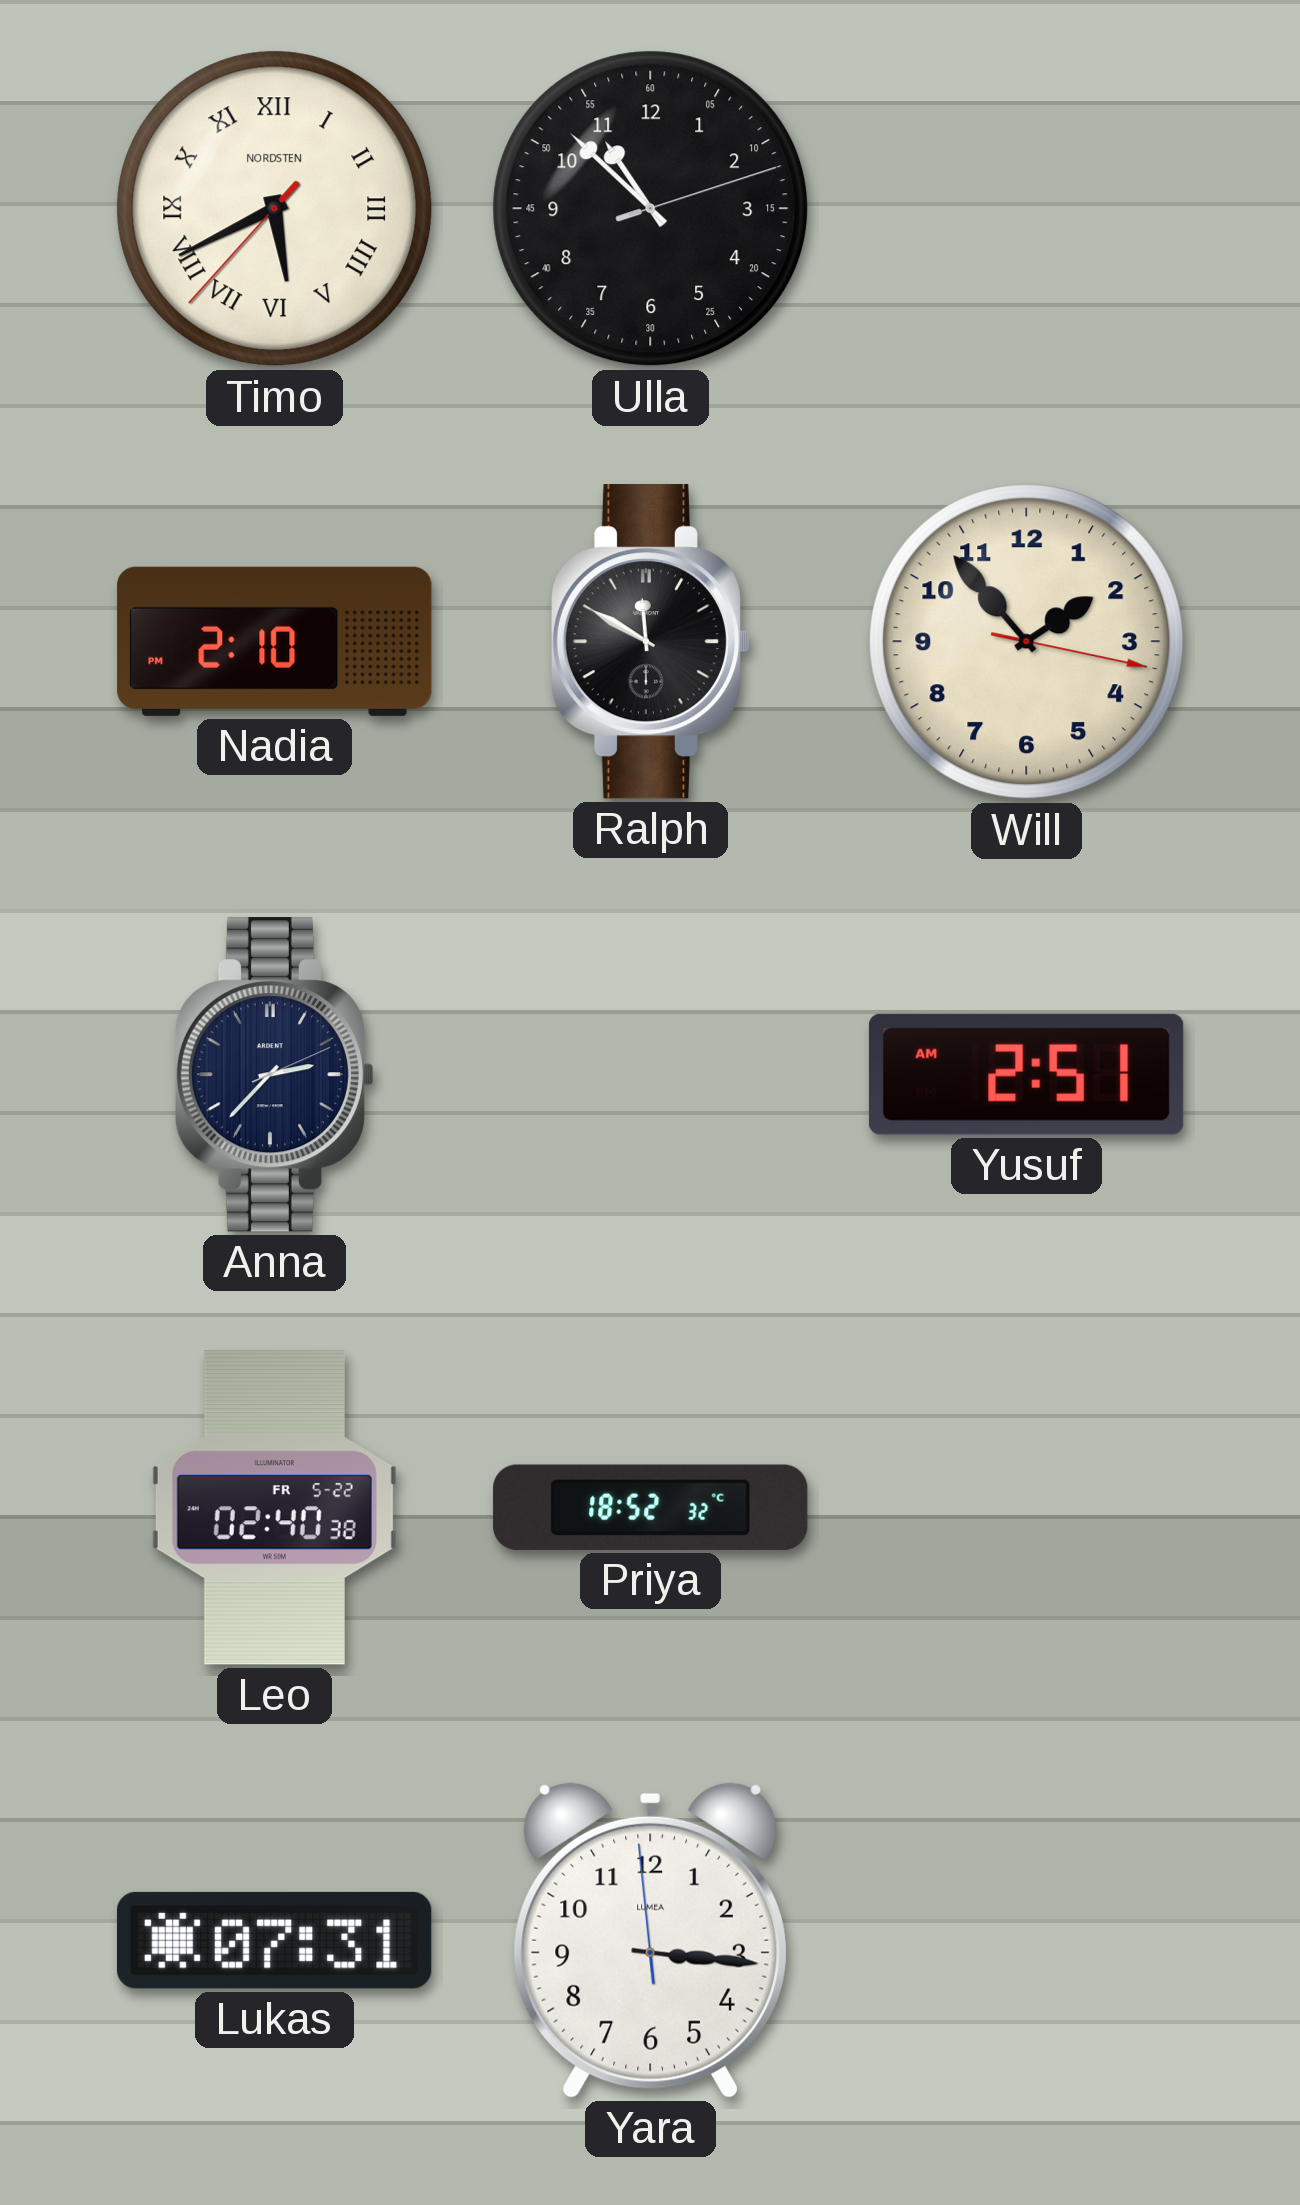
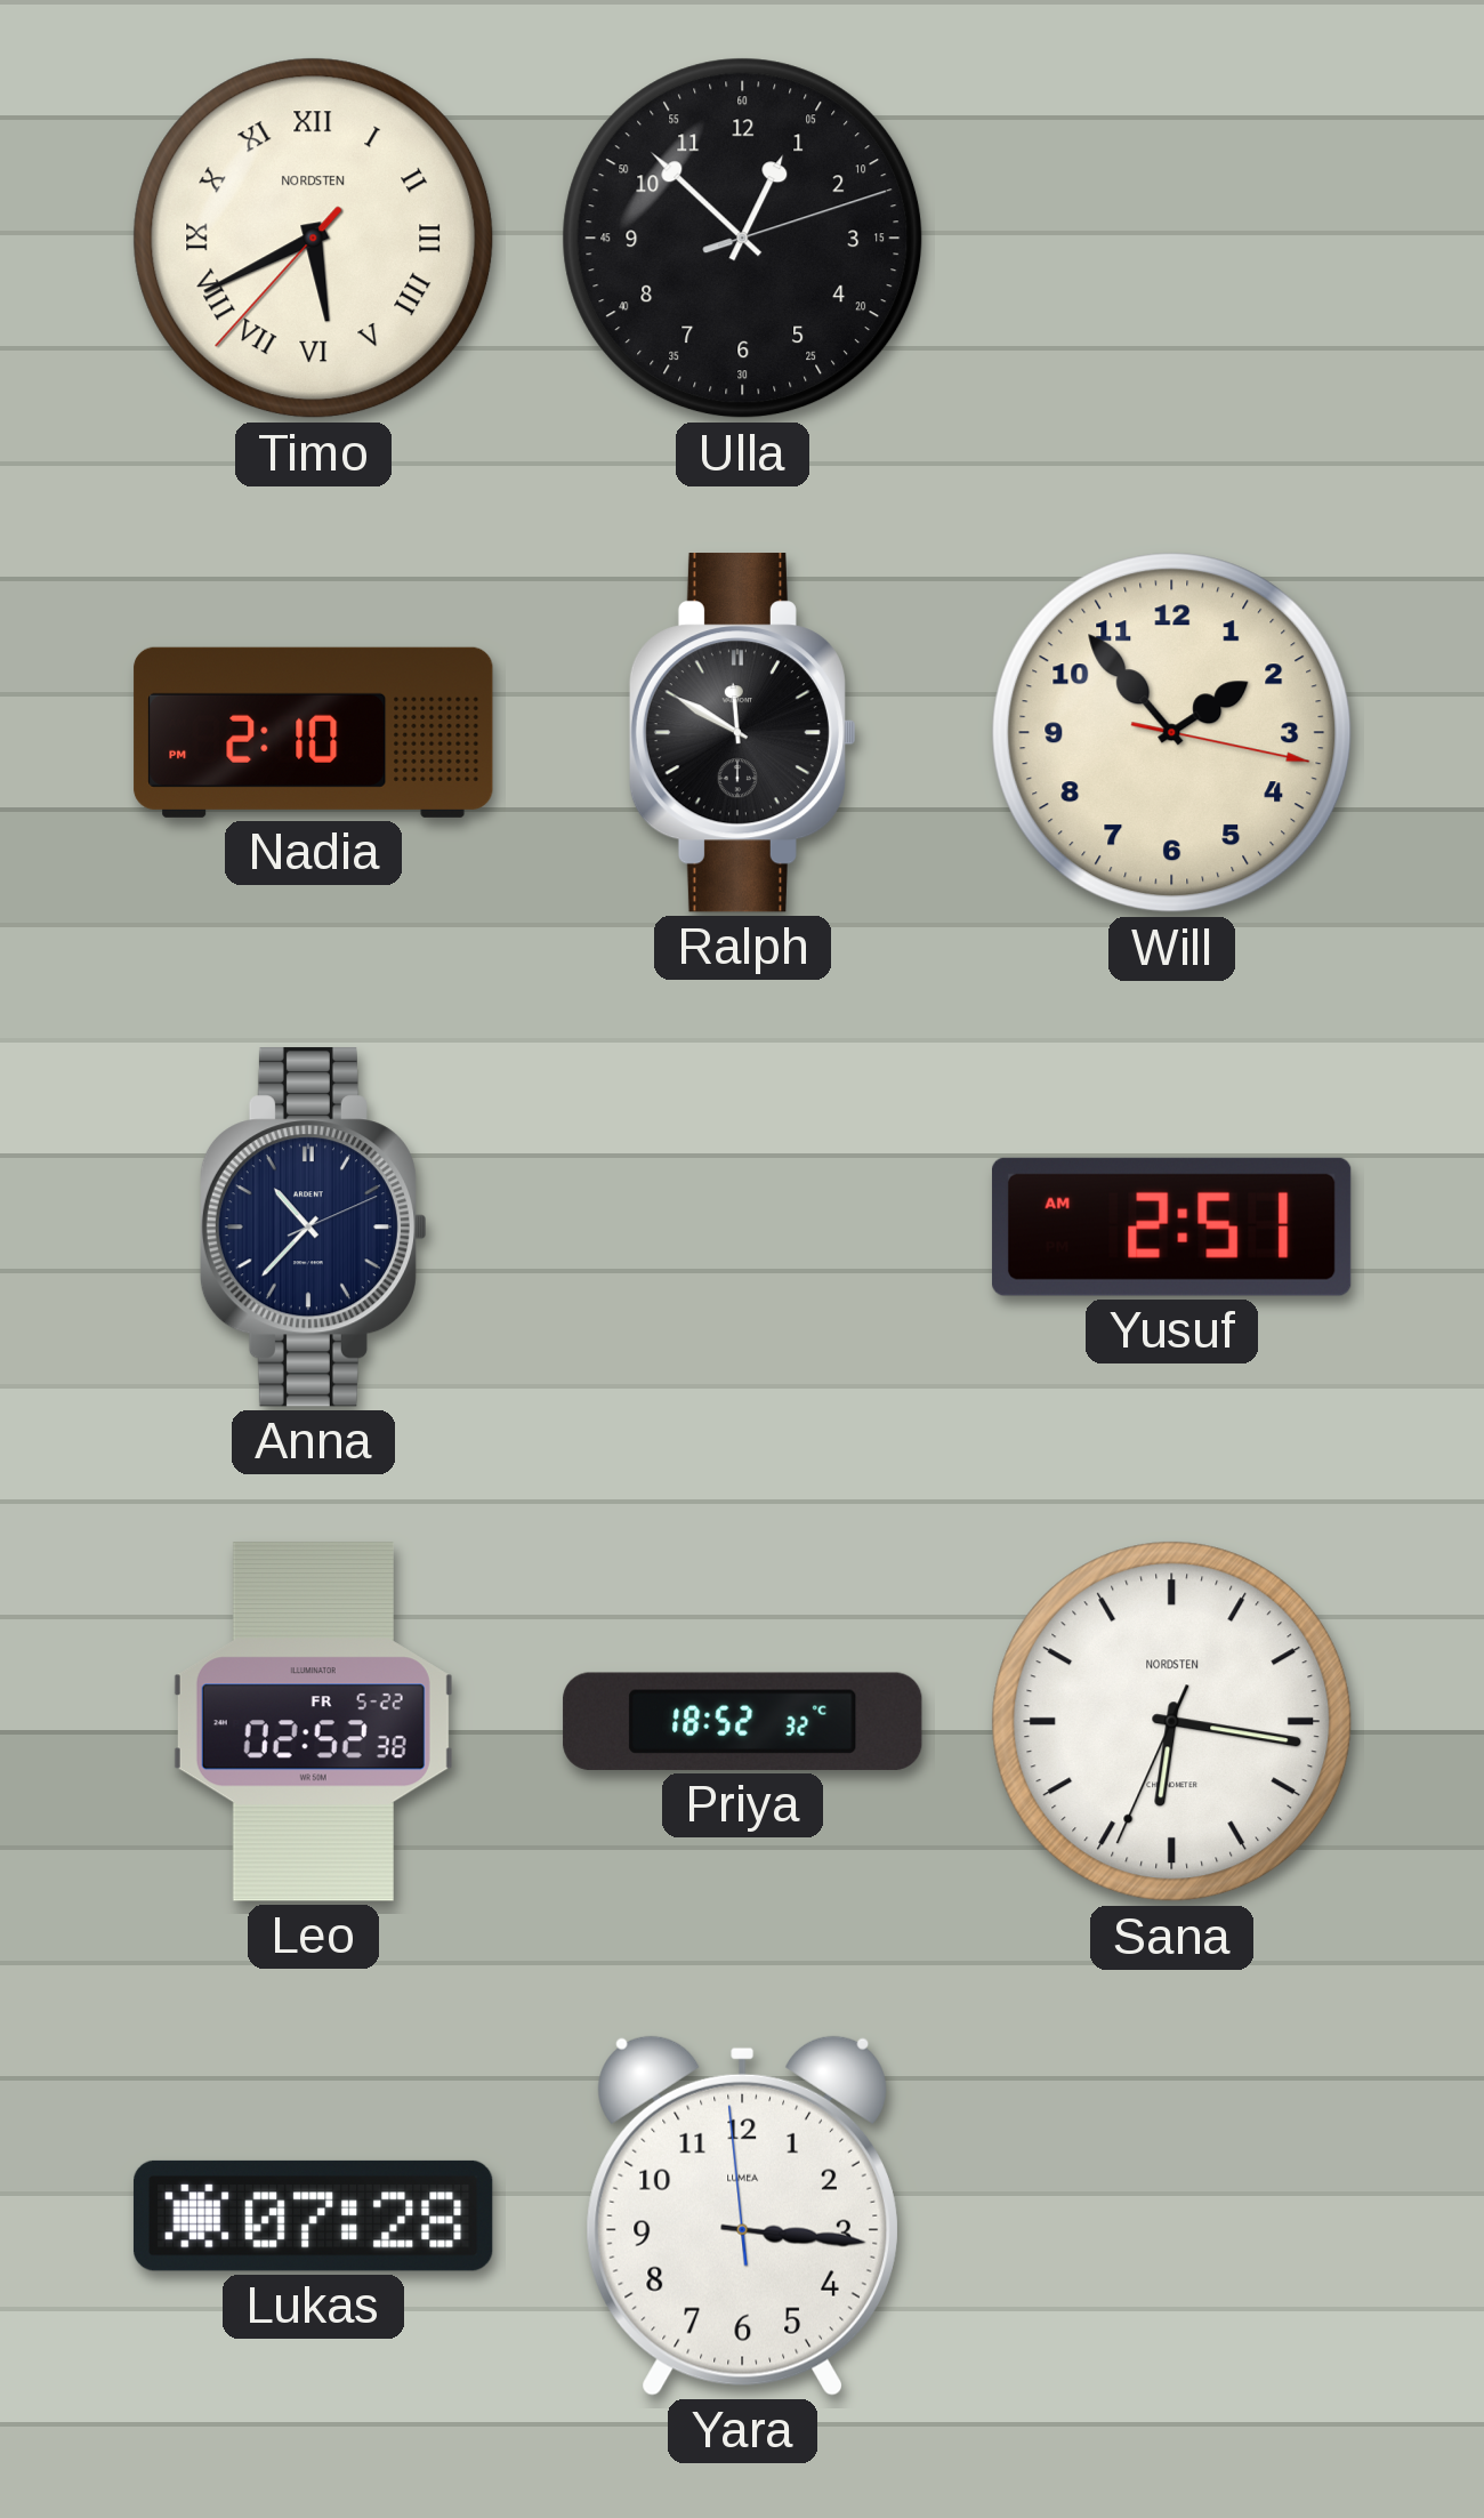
Ulla: 10:52 -> 12:52
Anna: 2:37 -> 10:37
Leo: 02:40 -> 02:52
Sana: none -> 6:16
Lukas: 07:31 -> 07:28
